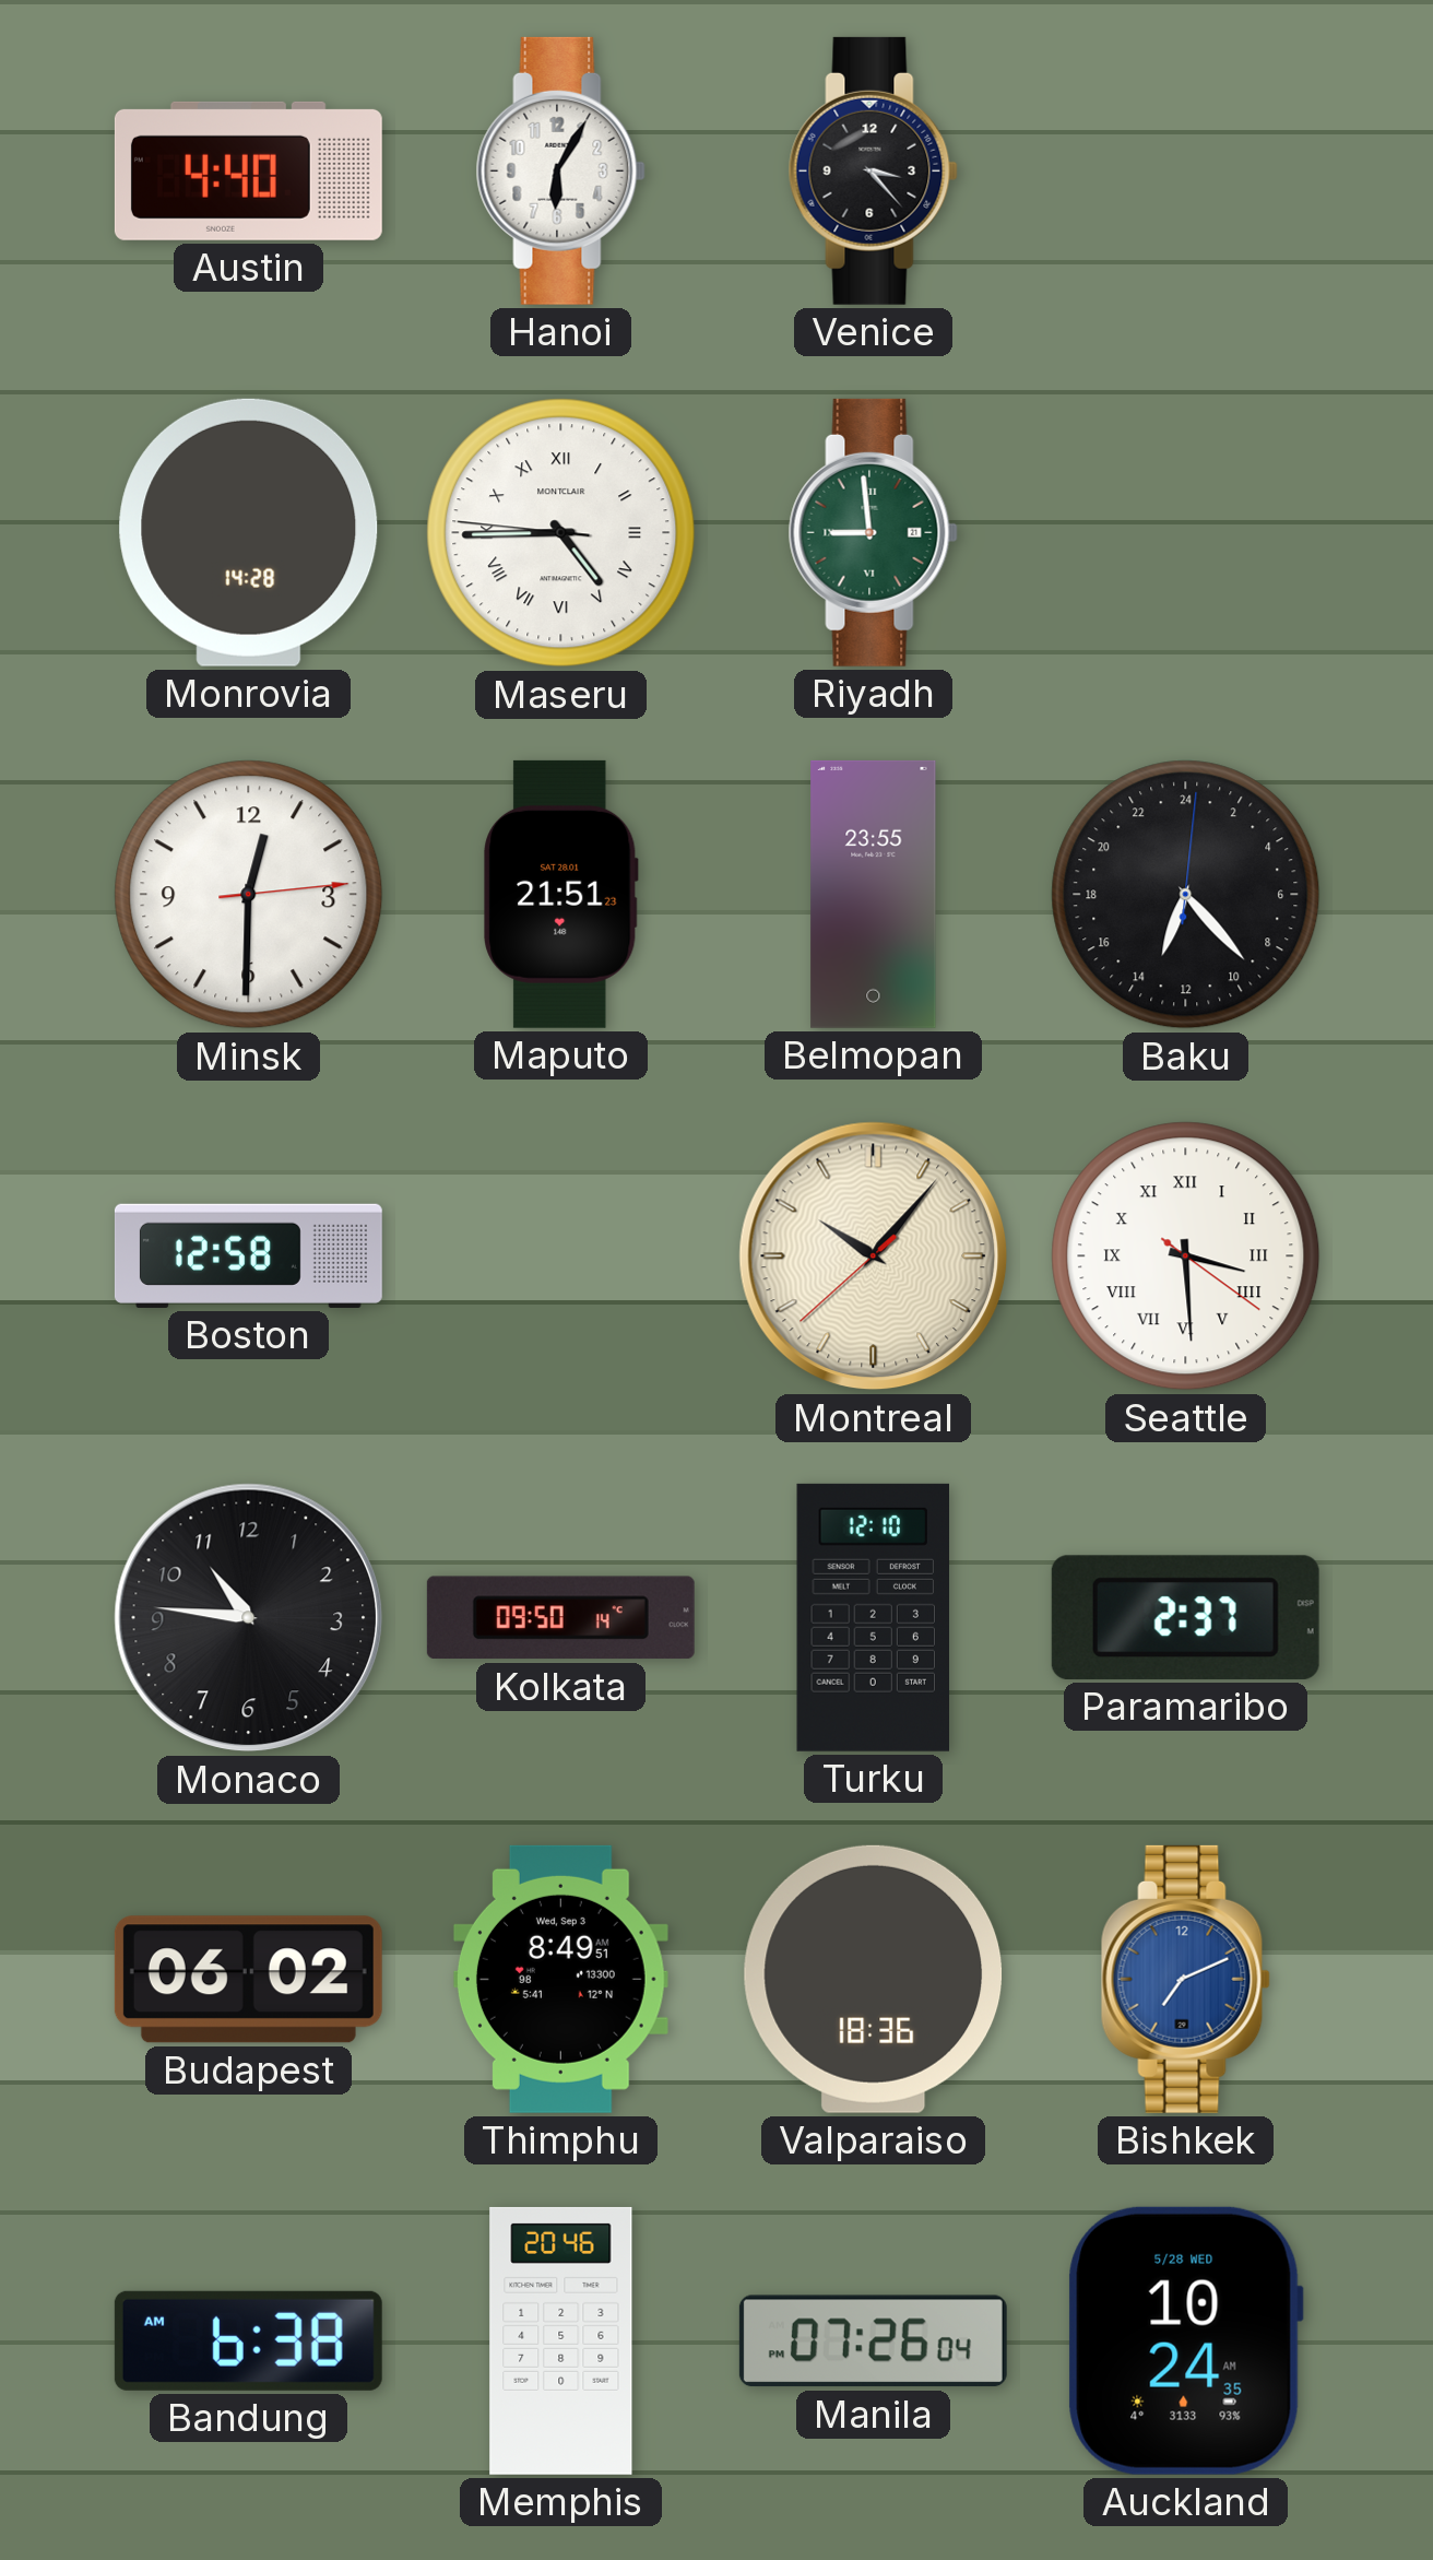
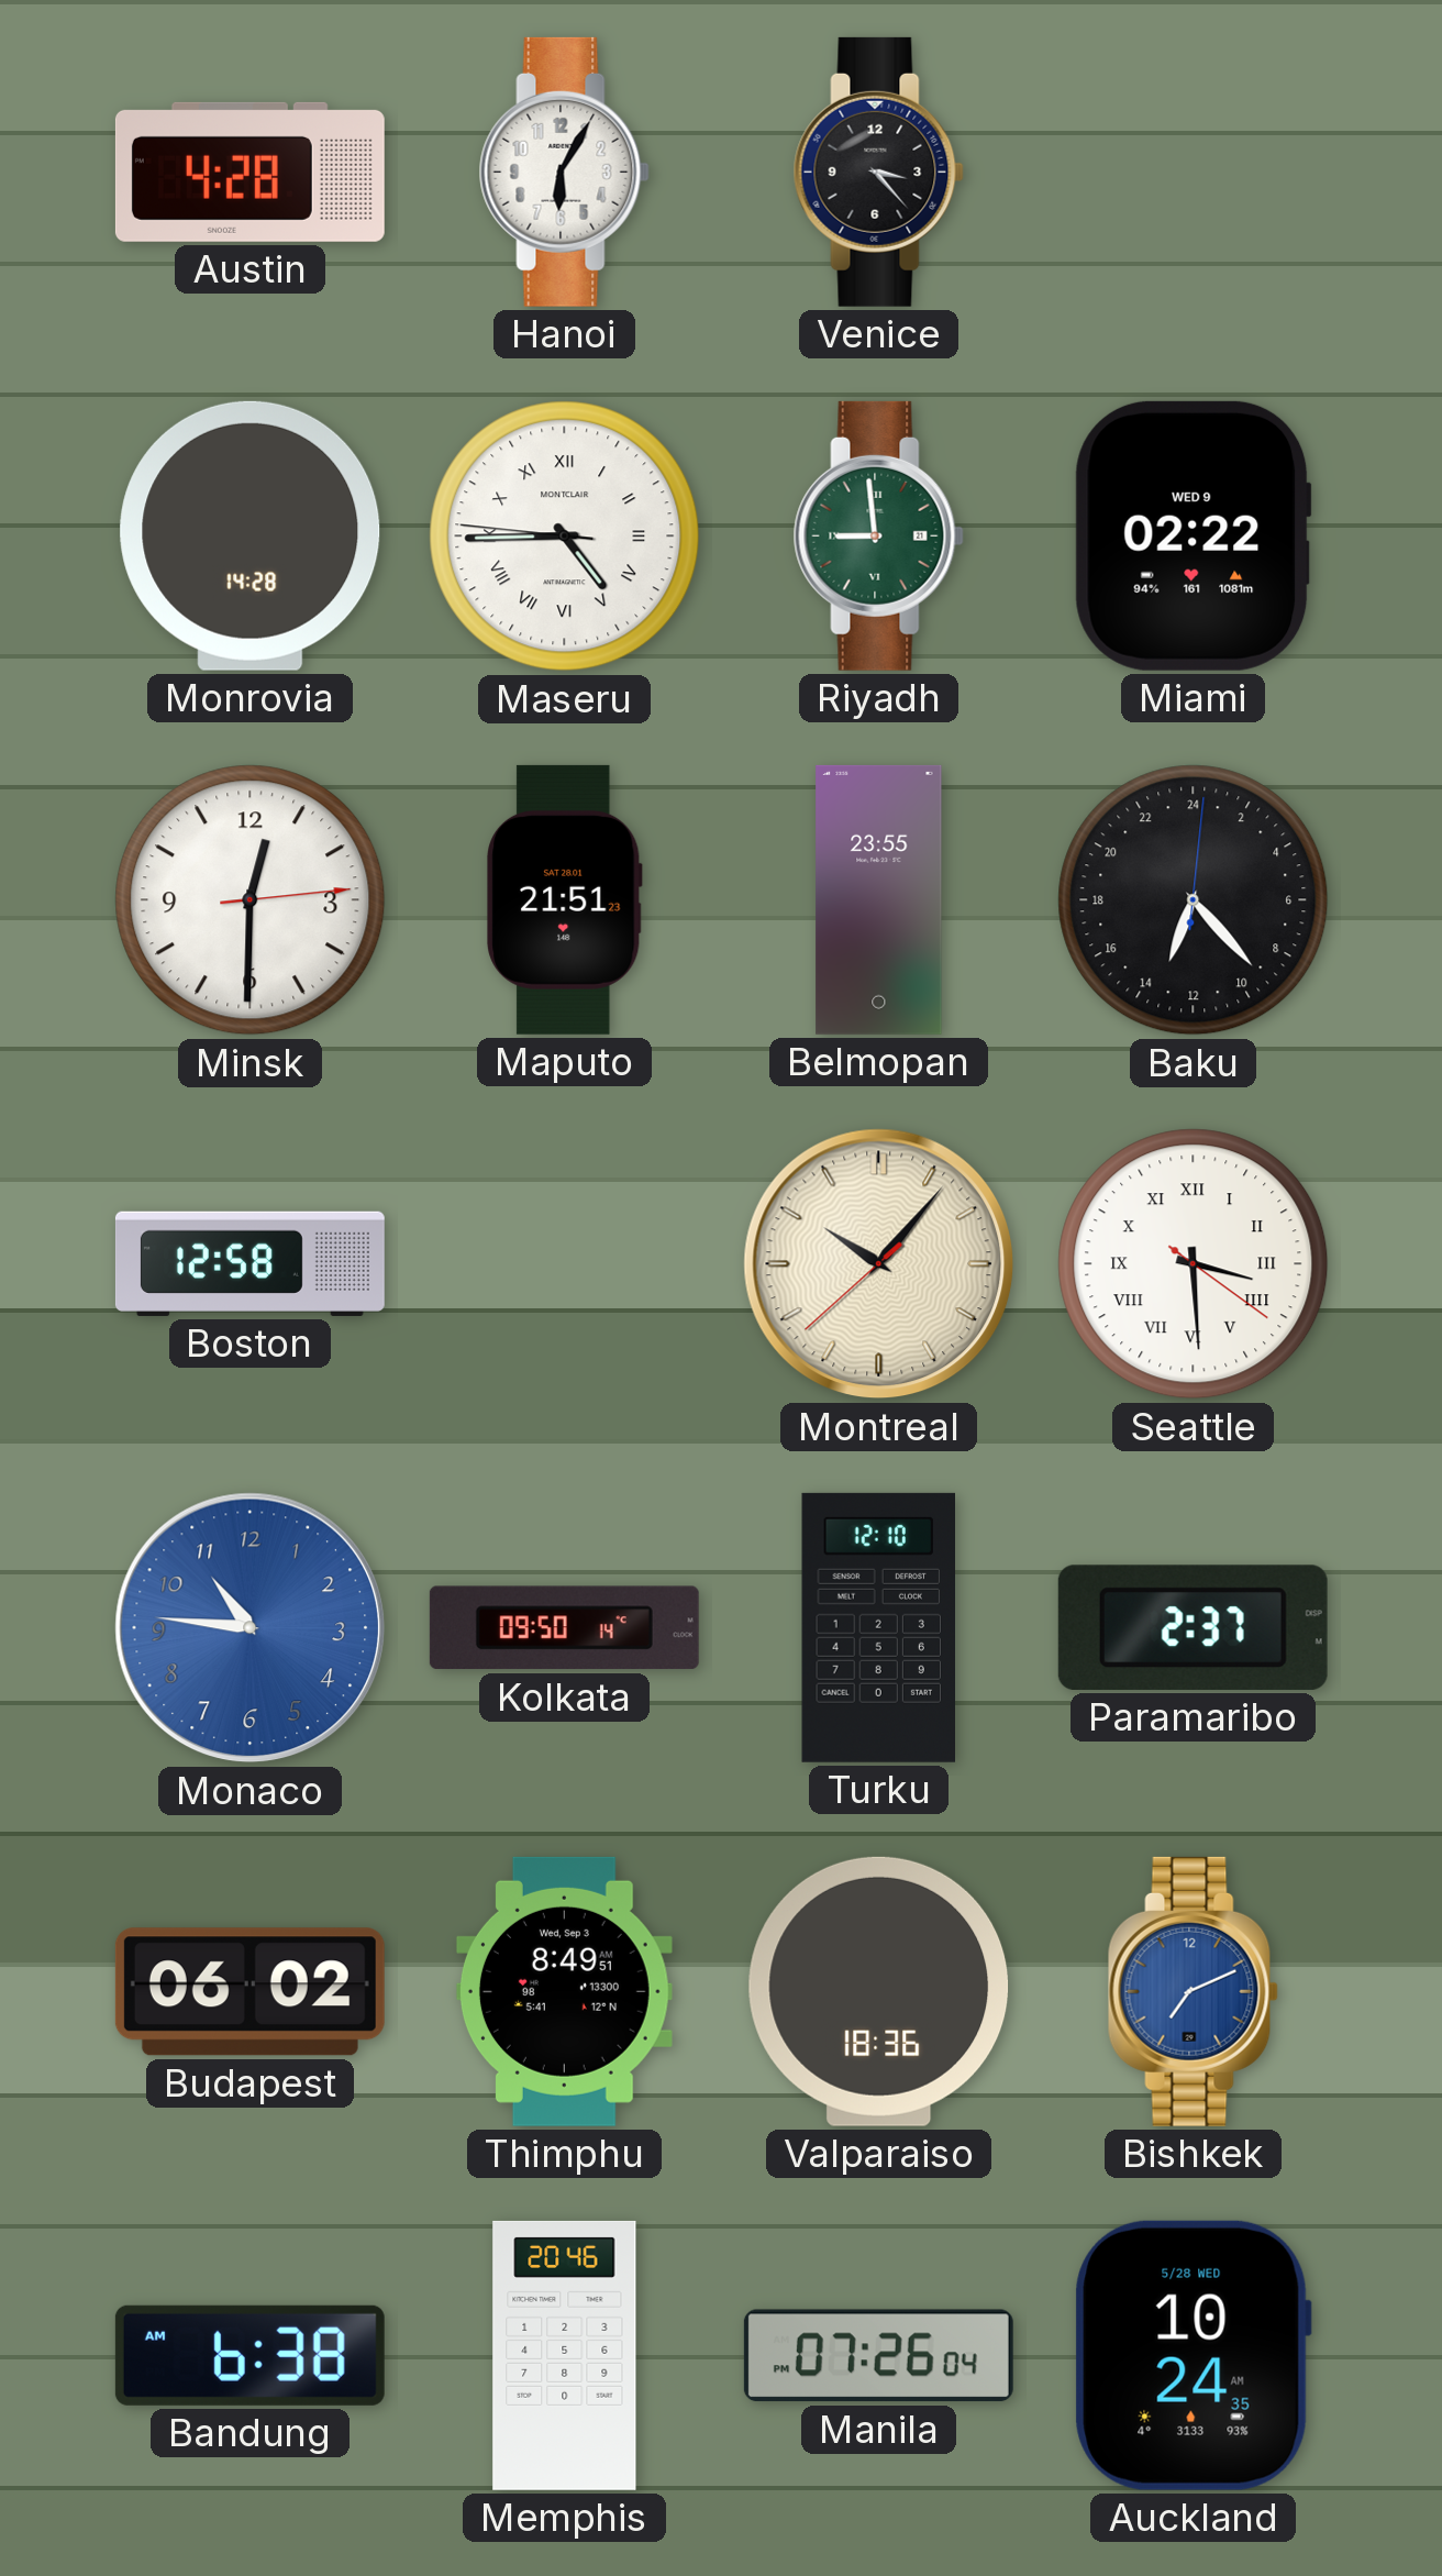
Austin: 4:40 -> 4:28
Miami: none -> 02:22
Monaco dial: black -> blue
